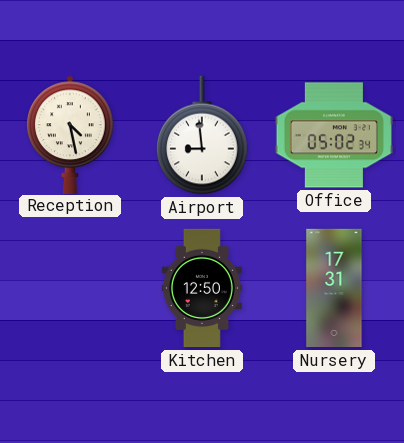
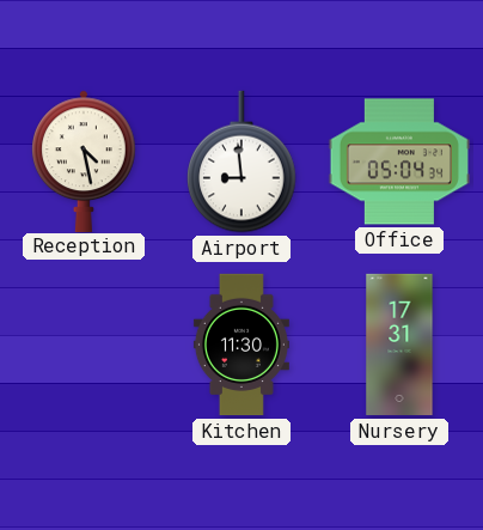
Office: 05:02 -> 05:04
Kitchen: 12:50 -> 11:30
